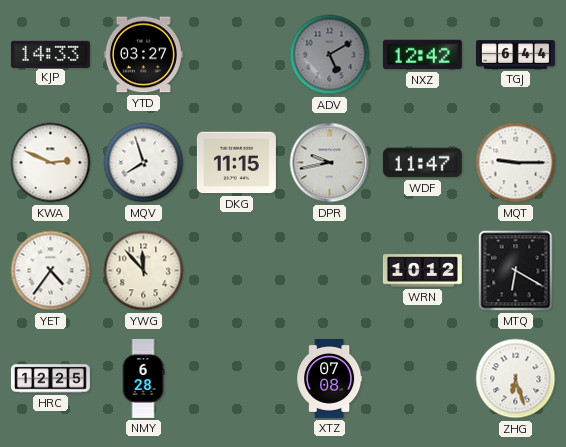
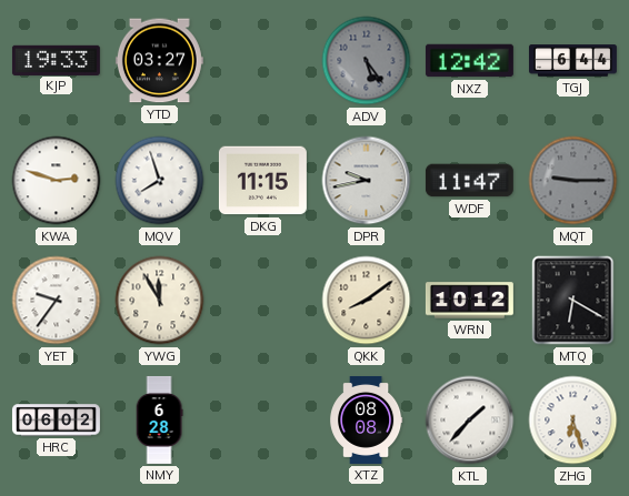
KJP: 14:33 -> 19:33
ADV: 5:10 -> 5:24
KWA: 2:49 -> 2:48
MQT dial: white -> grey
YET: 4:36 -> 9:36
YWG: 11:53 -> 11:55
QKK: none -> 8:09
HRC: 12:25 -> 06:02
XTZ: 07:08 -> 08:08
KTL: none -> 1:37
